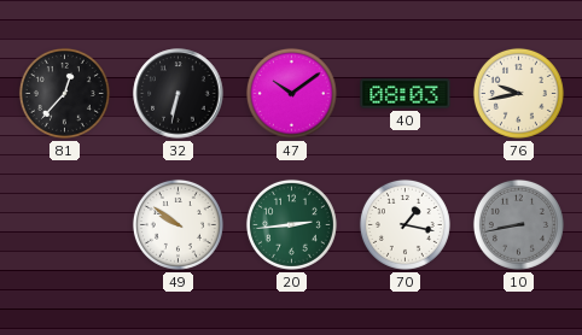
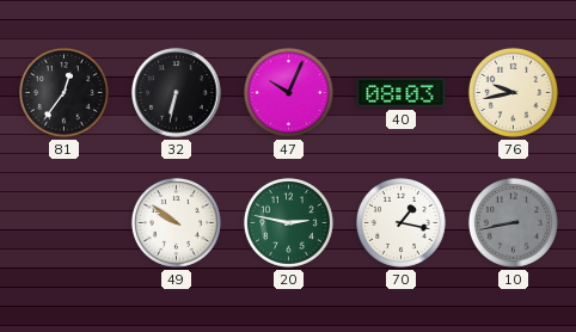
81: 12:37 -> 12:36
47: 10:09 -> 10:04
20: 2:44 -> 2:47
